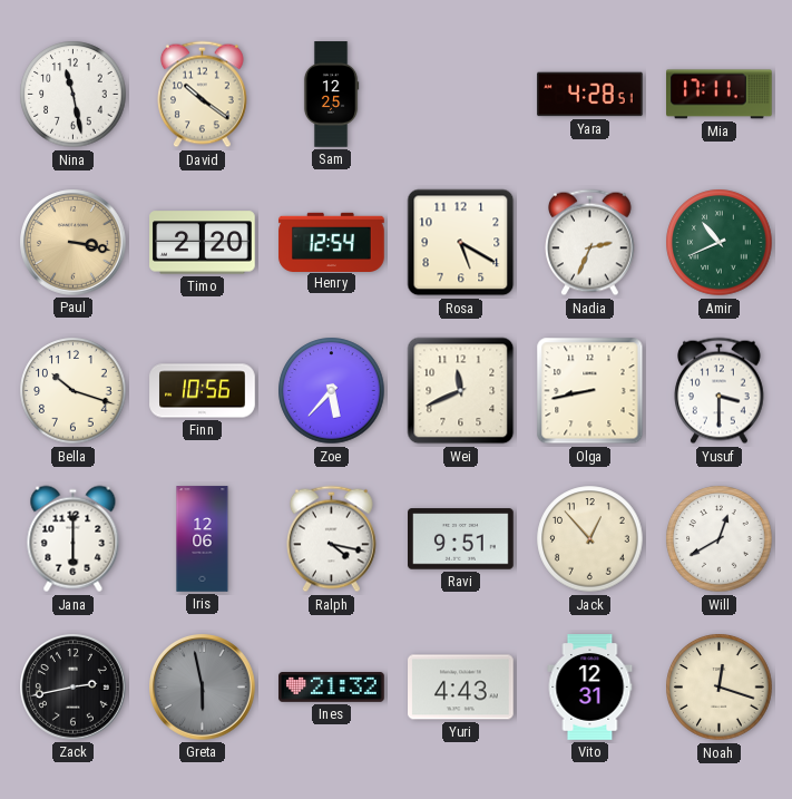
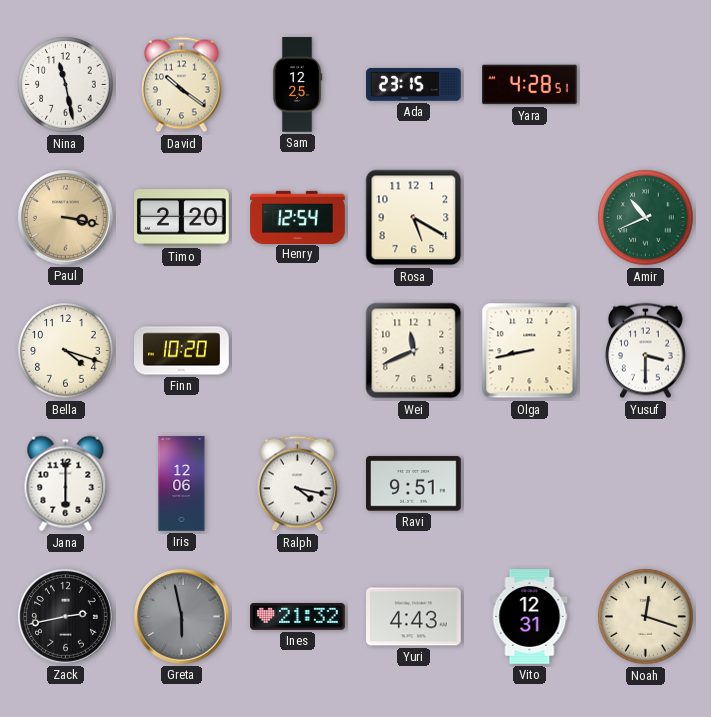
Ada: none -> 23:15
Mia: 17:11 -> none
Nadia: 2:34 -> none
Bella: 10:18 -> 4:18
Finn: 10:56 -> 10:20
Zoe: 5:37 -> none
Jack: 12:53 -> none
Will: 12:40 -> none
